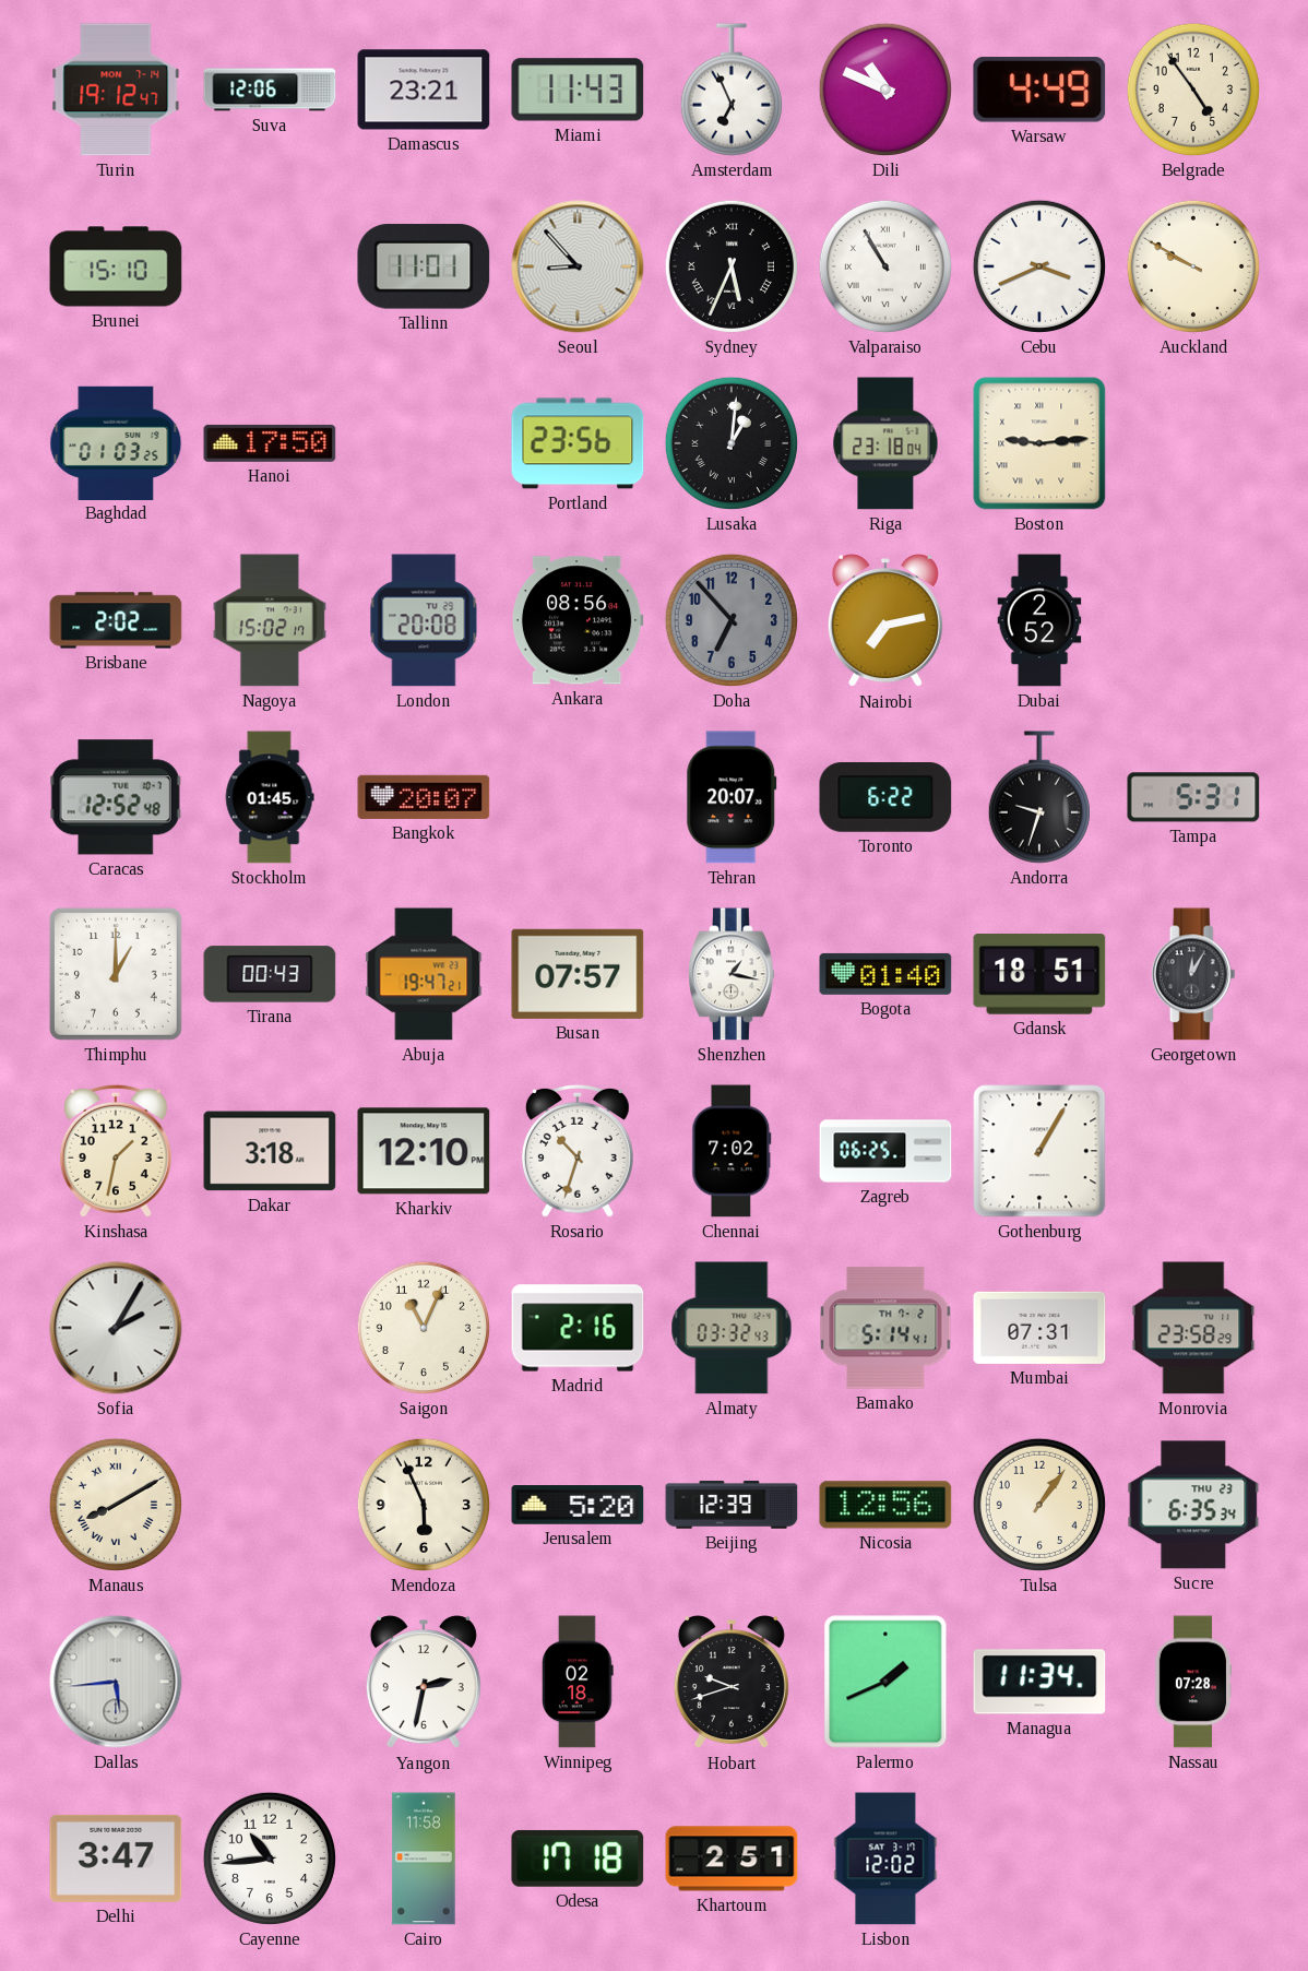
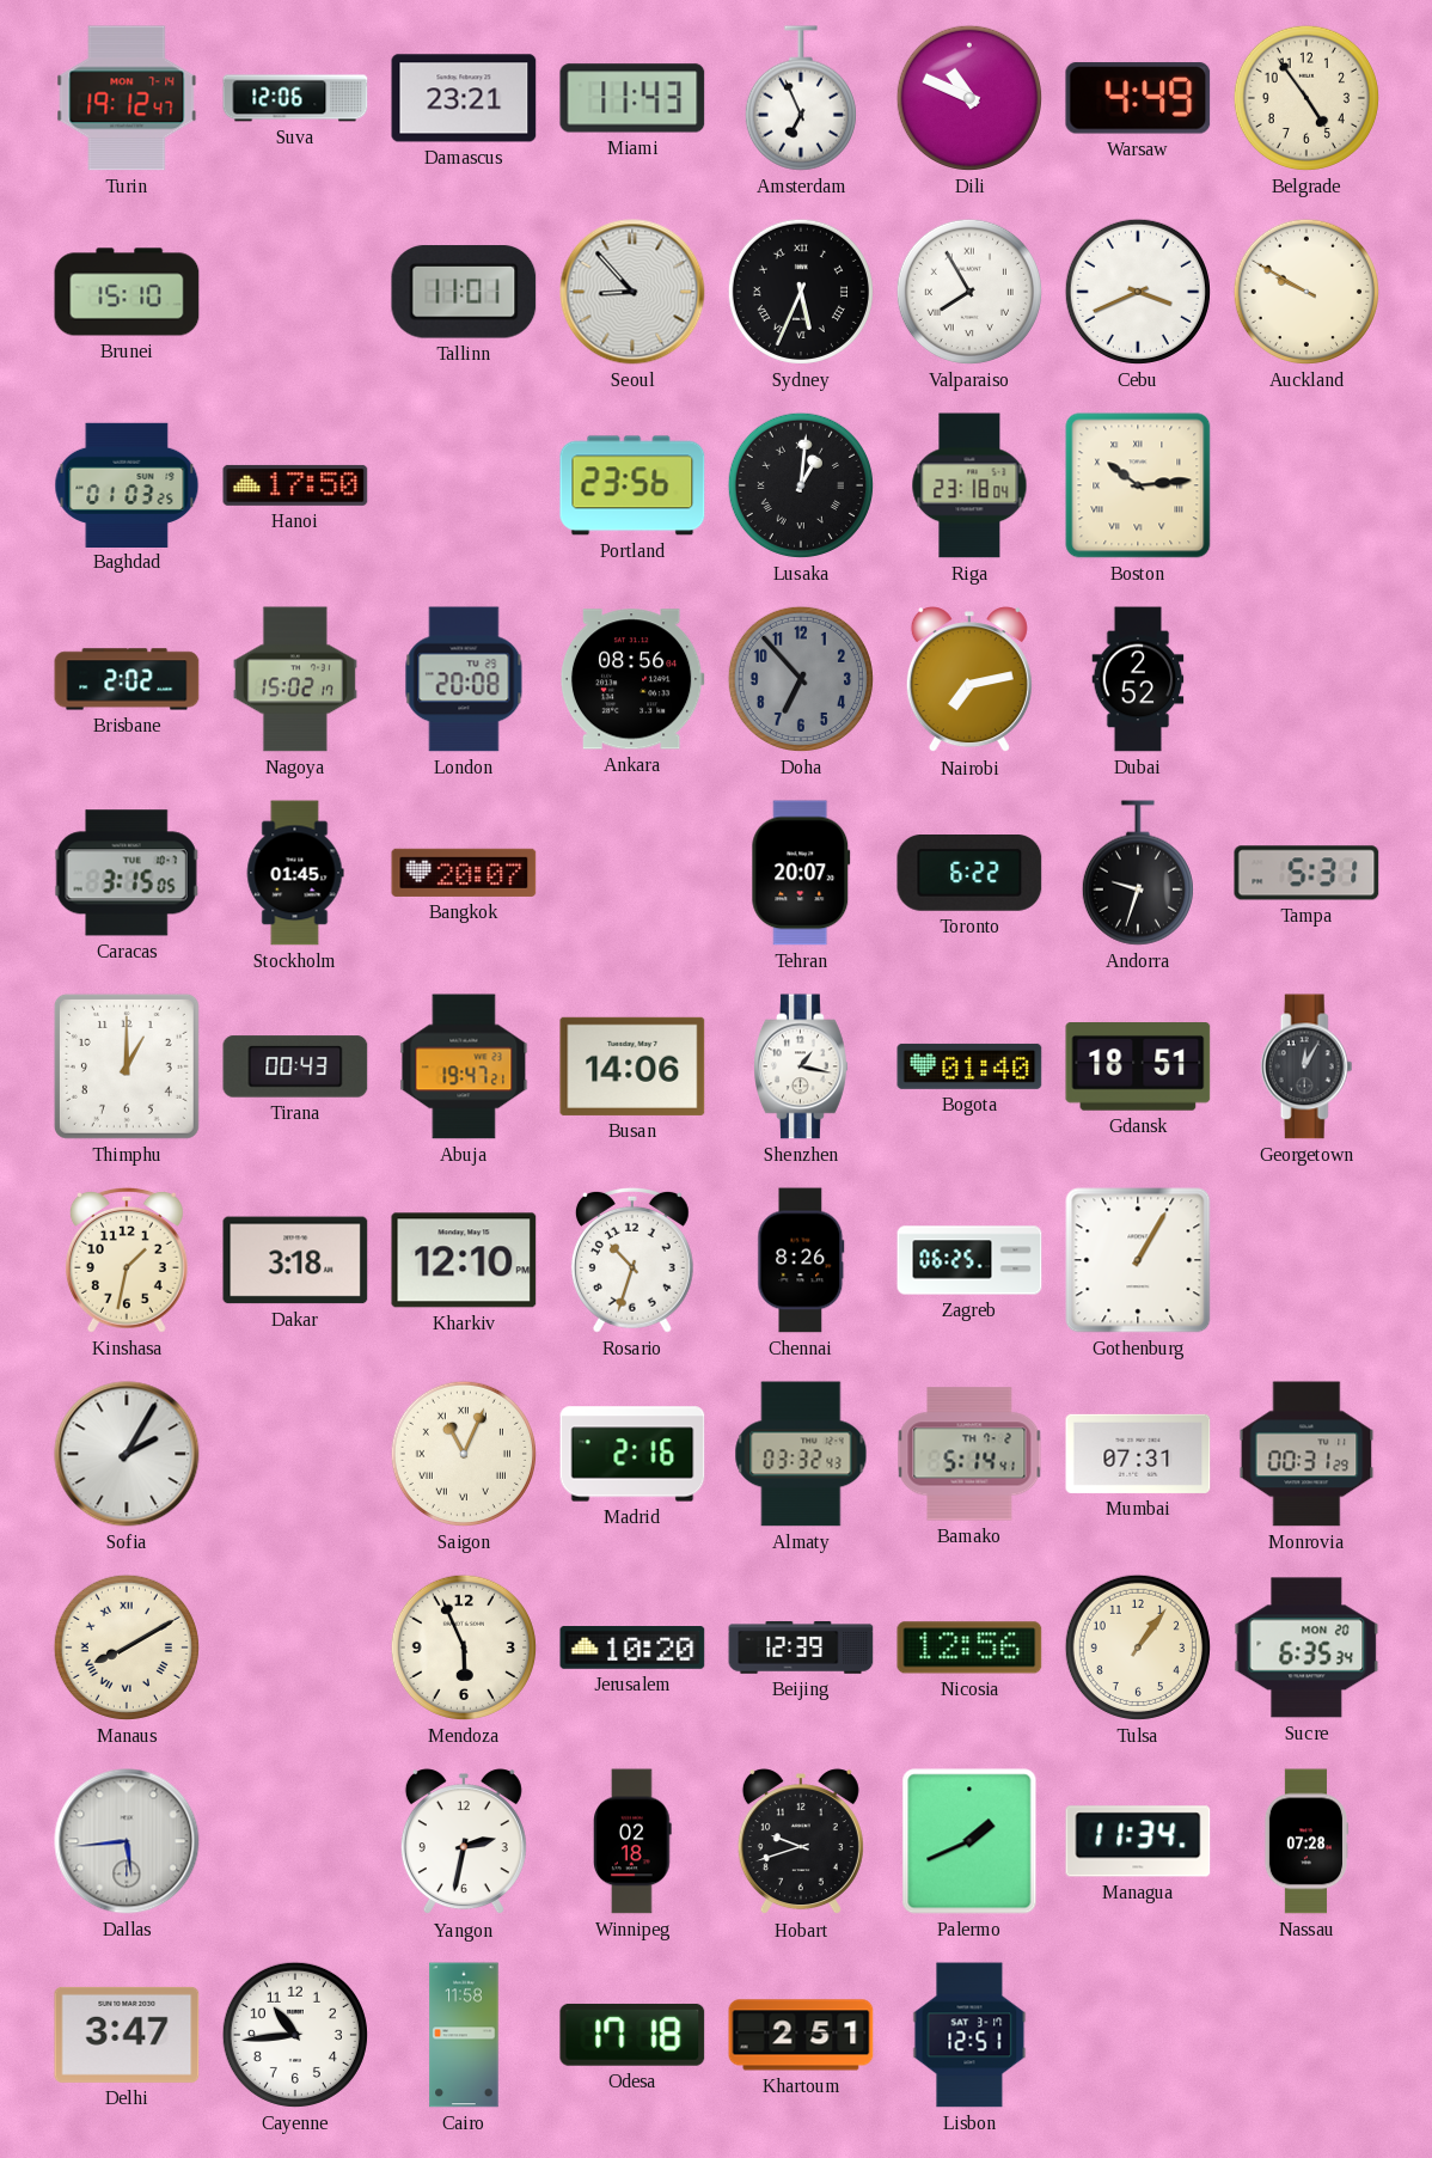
Valparaiso: 10:55 -> 7:55
Boston: 9:14 -> 10:14
Caracas: 12:52 -> 3:15
Busan: 07:57 -> 14:06
Chennai: 7:02 -> 8:26
Saigon numerals: Arabic -> Roman
Monrovia: 23:58 -> 00:31
Jerusalem: 5:20 -> 10:20
Sucre date: THU 23 -> MON 20
Lisbon: 12:02 -> 12:51
